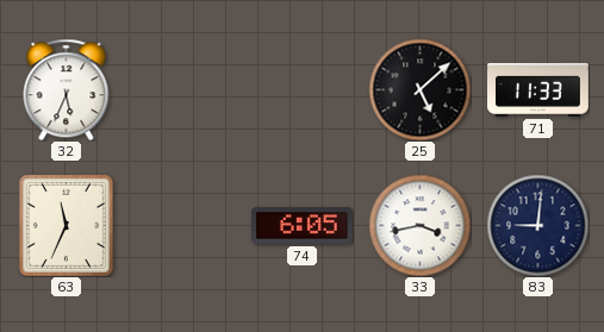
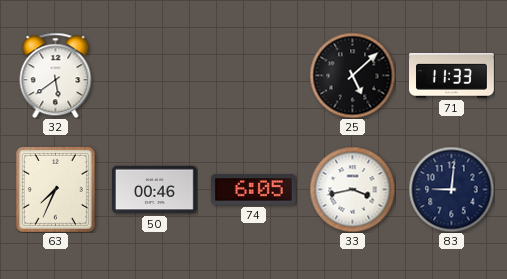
32: 5:34 -> 5:39
63: 11:34 -> 7:34
50: none -> 00:46
